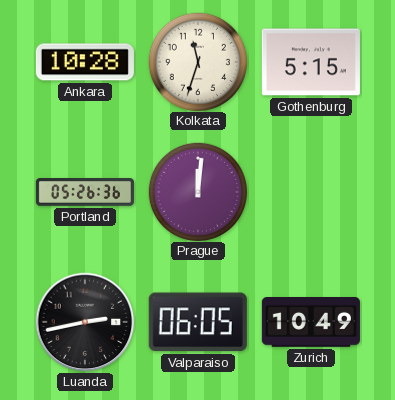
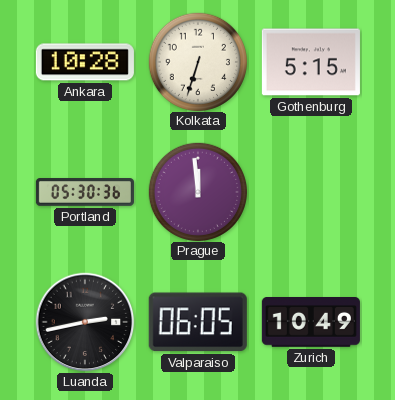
Kolkata: 11:33 -> 6:33
Portland: 05:26 -> 05:30
Prague: 12:01 -> 11:59
